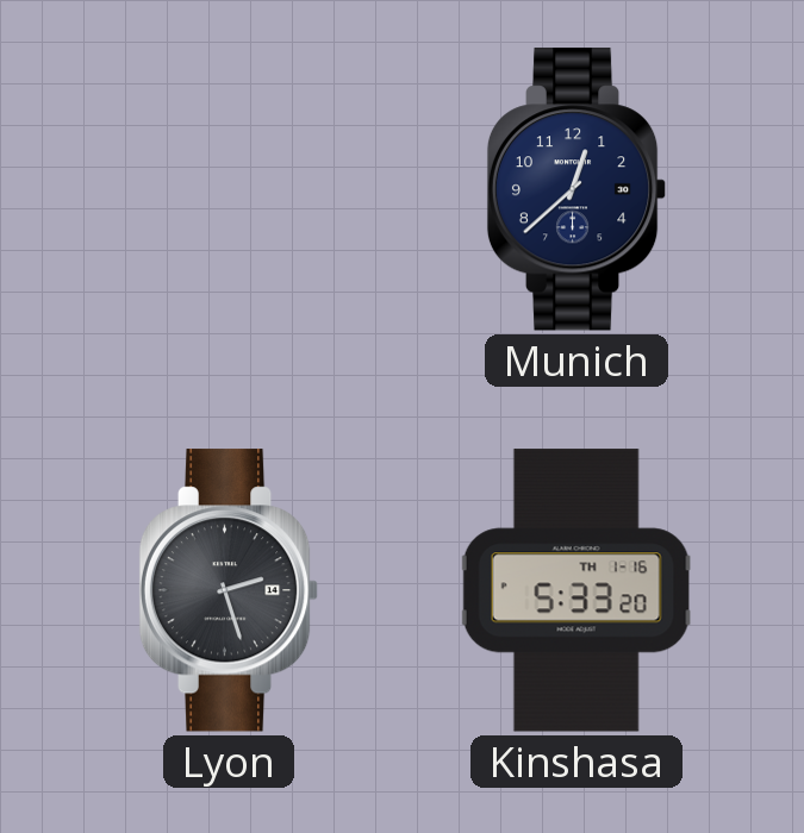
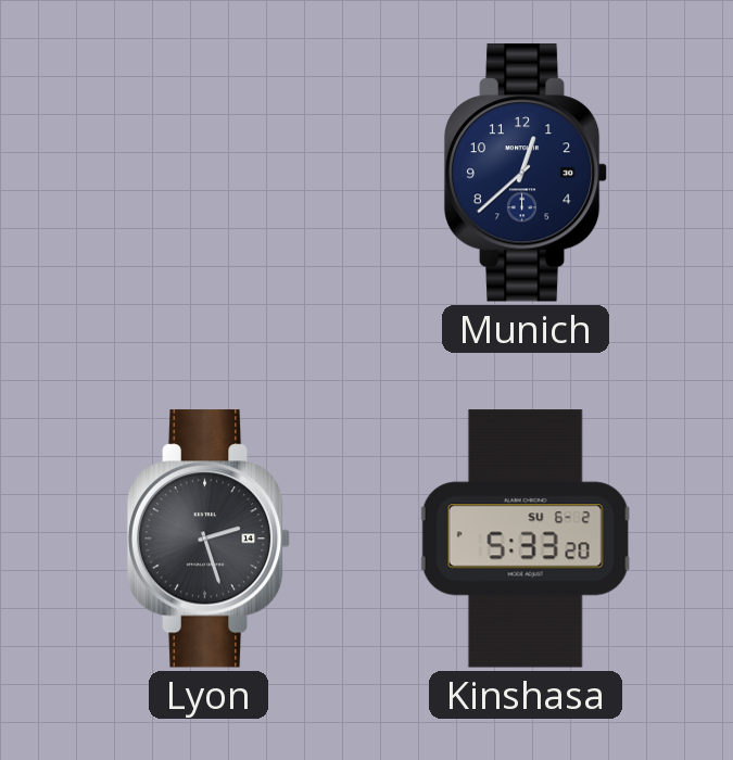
Kinshasa date: TH 1-16 -> SU 6-2
